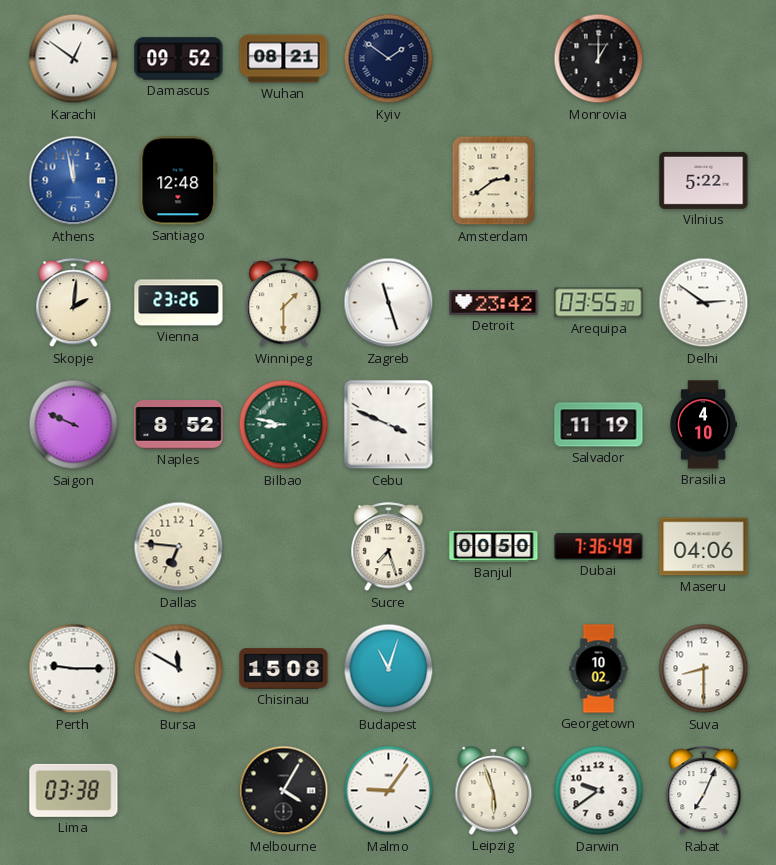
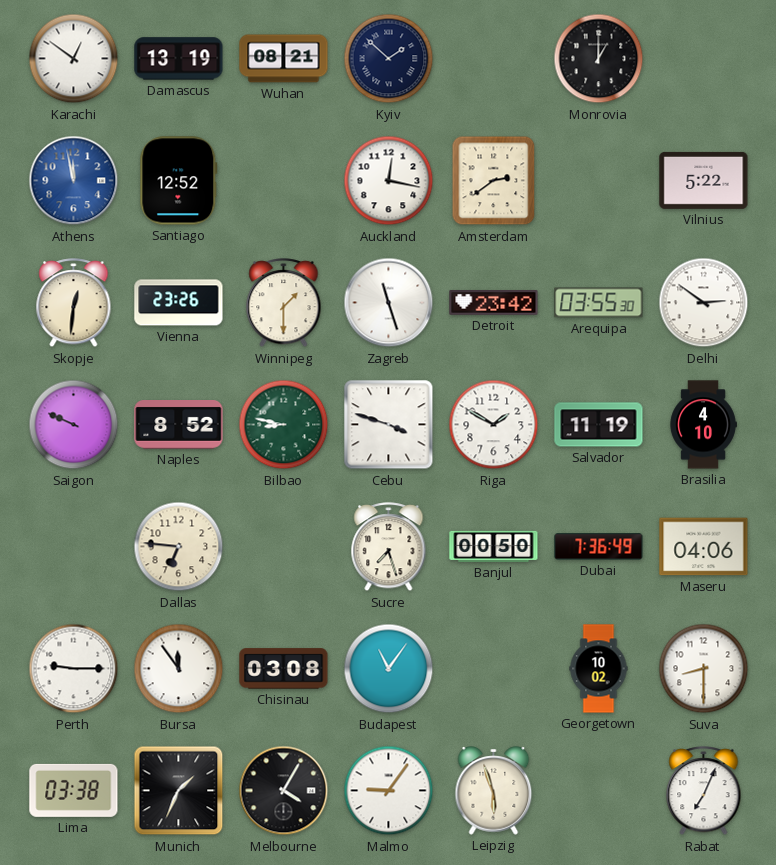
Damascus: 09:52 -> 13:19
Kyiv: 1:51 -> 1:52
Santiago: 12:48 -> 12:52
Auckland: none -> 12:17
Skopje: 2:01 -> 12:31
Cebu: 3:49 -> 3:48
Riga: none -> 1:50
Bursa: 11:50 -> 11:54
Chisinau: 15:08 -> 03:08
Budapest: 11:03 -> 11:06
Munich: none -> 1:34
Darwin: 9:39 -> none
